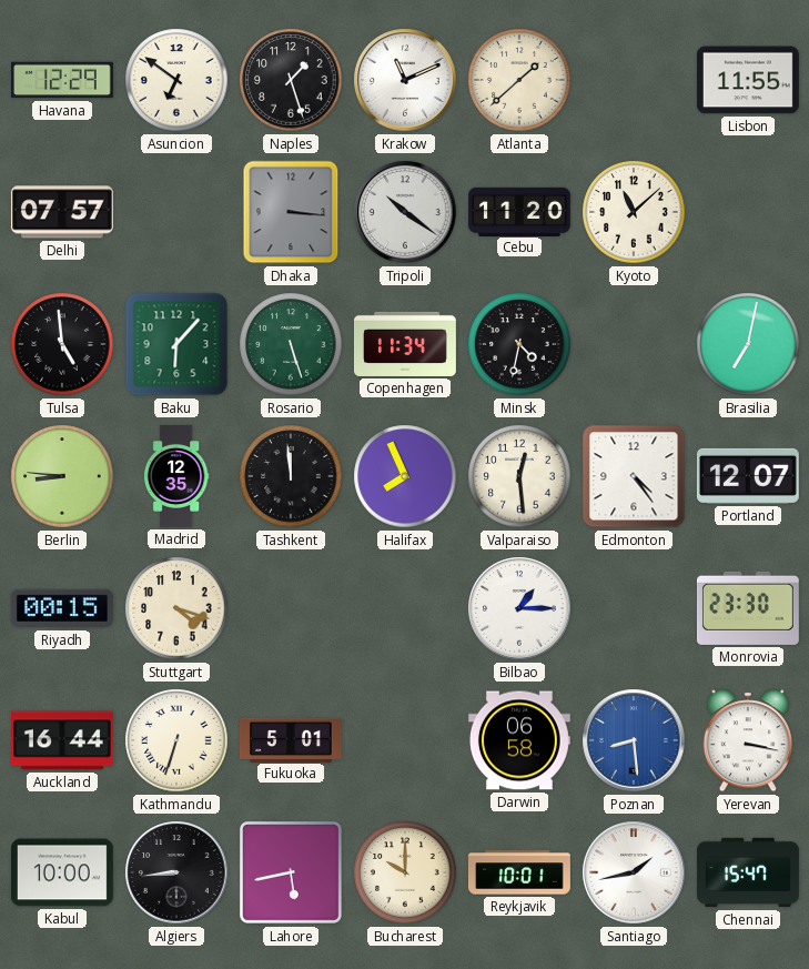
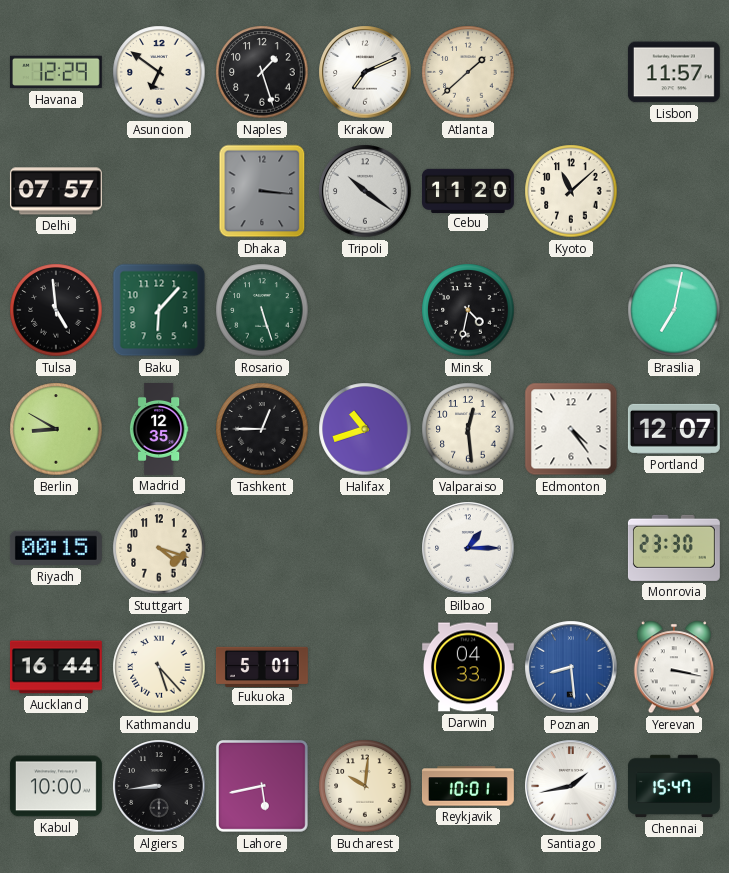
Krakow: 11:11 -> 7:11
Lisbon: 11:55 -> 11:57
Copenhagen: 11:34 -> none
Berlin: 8:46 -> 8:50
Tashkent: 11:59 -> 12:45
Halifax: 7:56 -> 10:42
Kathmandu: 6:33 -> 5:23
Darwin: 06:58 -> 04:33
Bucharest: 10:00 -> 10:01
